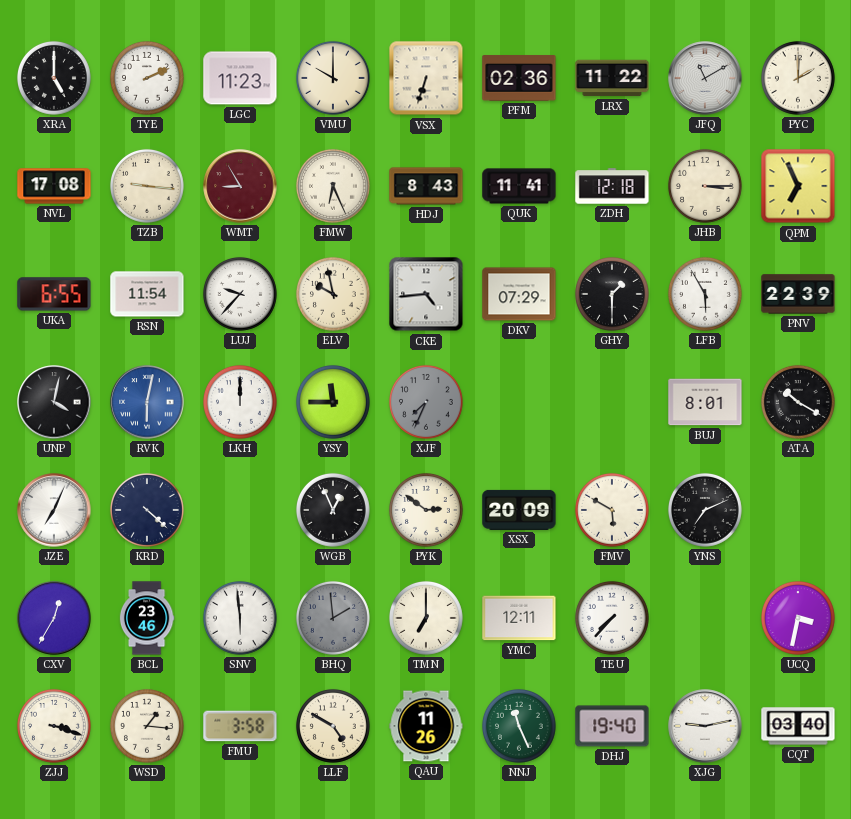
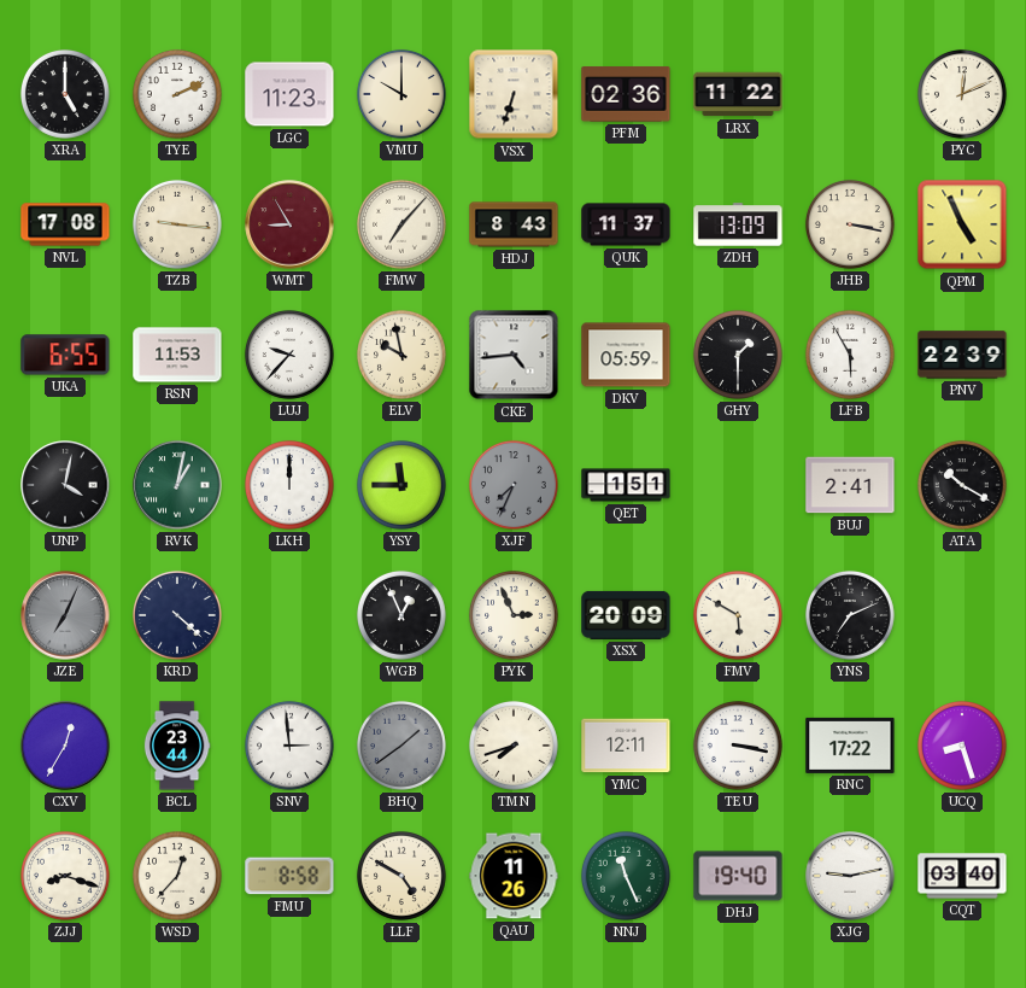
JFQ: 11:10 -> none
PYC: 2:00 -> 12:11
FMW: 6:26 -> 7:07
QUK: 11:41 -> 11:37
ZDH: 12:18 -> 13:09
JHB: 3:15 -> 3:17
QPM: 6:56 -> 4:56
RSN: 11:54 -> 11:53
DKV: 07:29 -> 05:59
RVK: 6:02 -> 1:02
RVK dial: blue -> green
QET: none -> 1:51
BUJ: 8:01 -> 2:41
JZE dial: white -> grey
PYK: 2:51 -> 2:56
BCL: 23:46 -> 23:44
SNV: 5:59 -> 2:59
BHQ: 1:59 -> 1:39
TMN: 7:00 -> 7:42
TEU: 7:37 -> 3:17
RNC: none -> 17:22
UCQ: 3:32 -> 8:27
ZJJ: 3:18 -> 8:18
WSD: 1:16 -> 12:37
FMU: 3:58 -> 8:58
